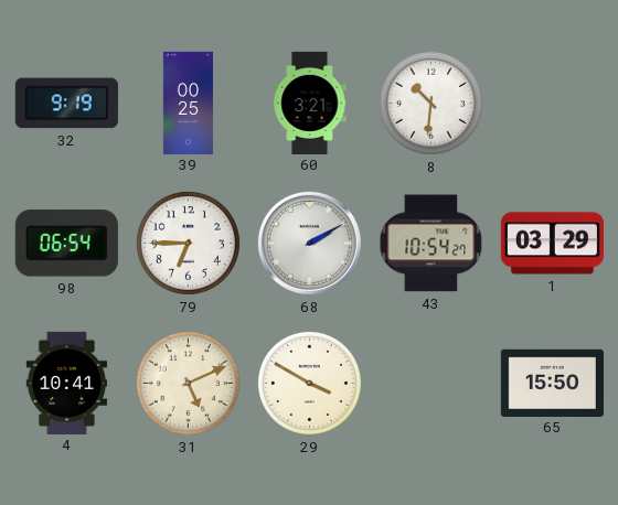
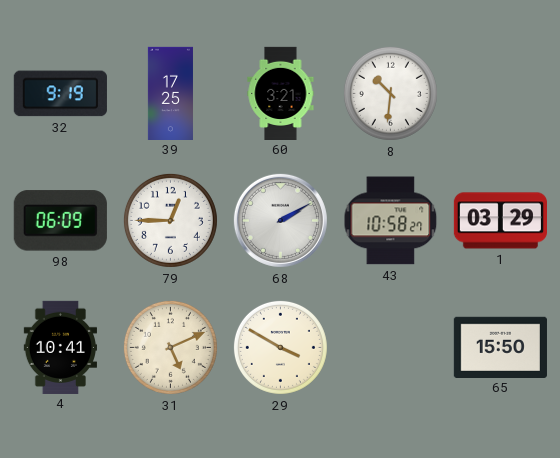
39: 00:25 -> 17:25
98: 06:54 -> 06:09
79: 6:45 -> 12:45
43: 10:54 -> 10:58
